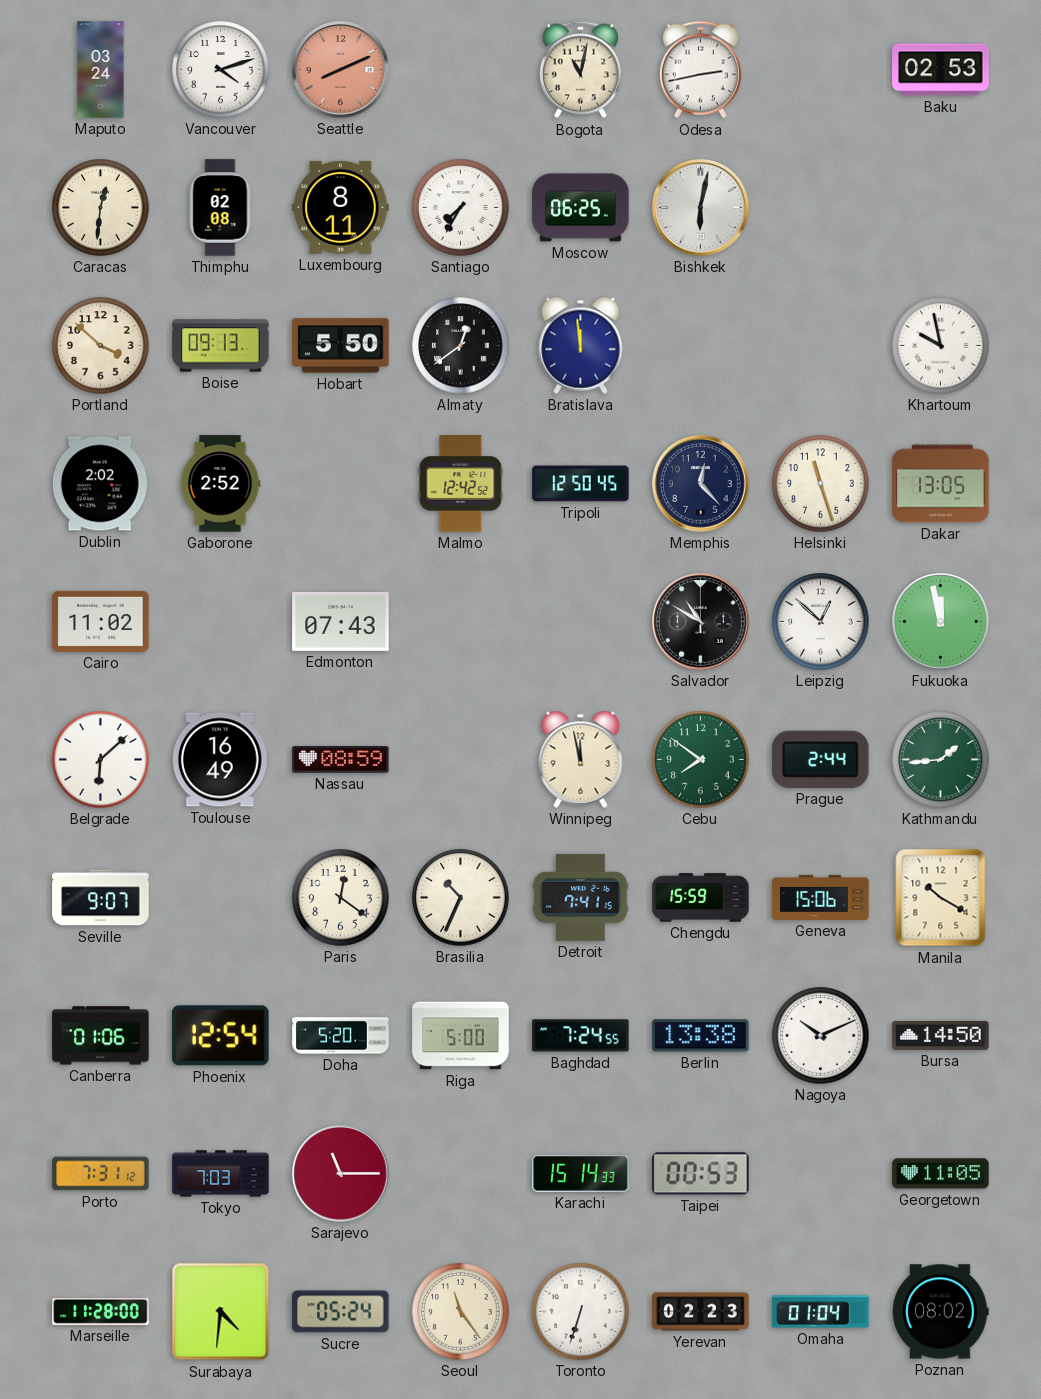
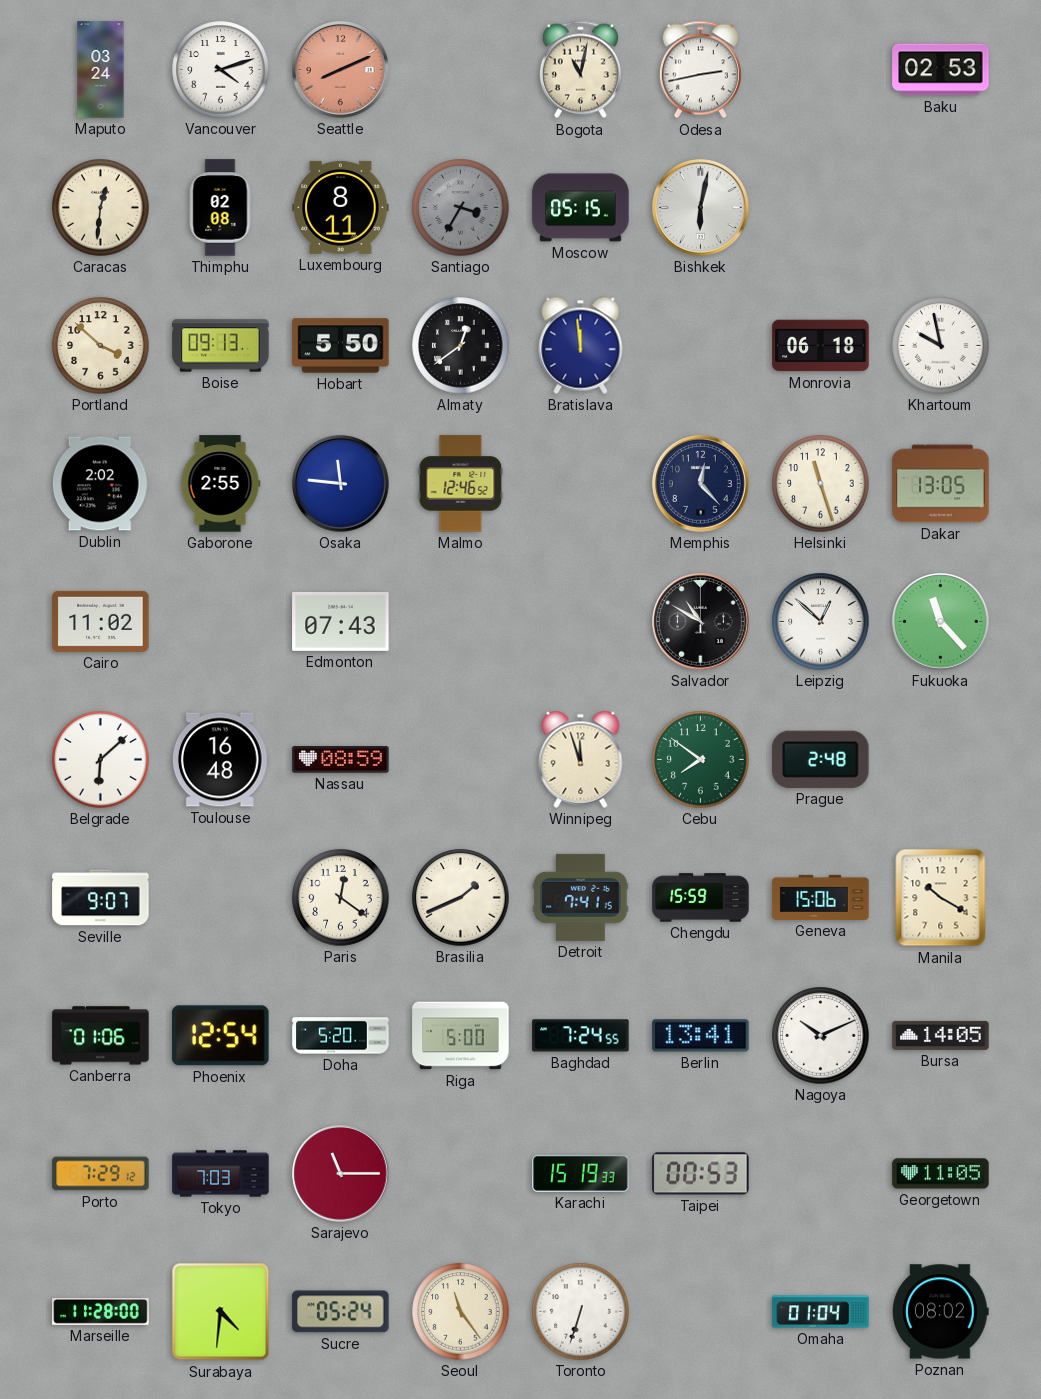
Santiago: 7:35 -> 3:35
Santiago dial: white -> grey
Moscow: 06:25 -> 05:15
Monrovia: none -> 06:18
Gaborone: 2:52 -> 2:55
Osaka: none -> 11:46
Malmo: 12:42 -> 12:46
Tripoli: 12:50 -> none
Fukuoka: 11:58 -> 11:23
Toulouse: 16:49 -> 16:48
Winnipeg: 11:58 -> 11:57
Prague: 2:44 -> 2:48
Kathmandu: 1:44 -> none
Brasilia: 10:34 -> 1:41
Berlin: 13:38 -> 13:41
Bursa: 14:50 -> 14:05
Porto: 7:31 -> 7:29
Karachi: 15:14 -> 15:19
Yerevan: 02:23 -> none
